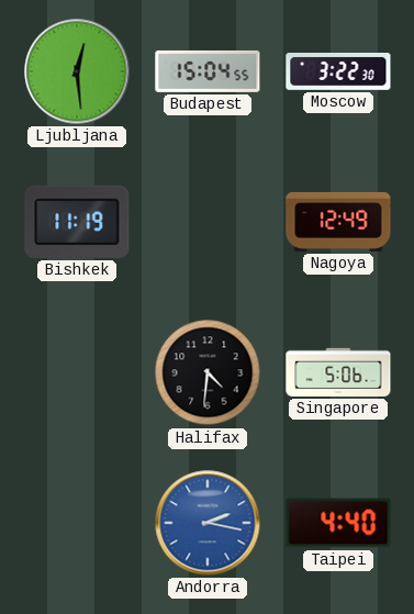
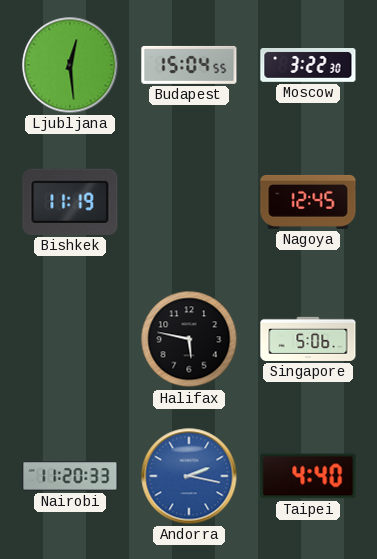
Nagoya: 12:49 -> 12:45
Halifax: 4:31 -> 5:47
Nairobi: none -> 11:20
